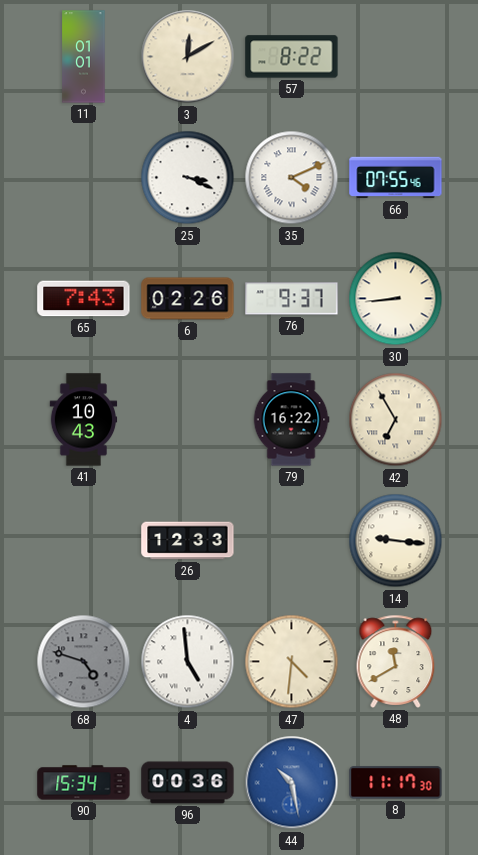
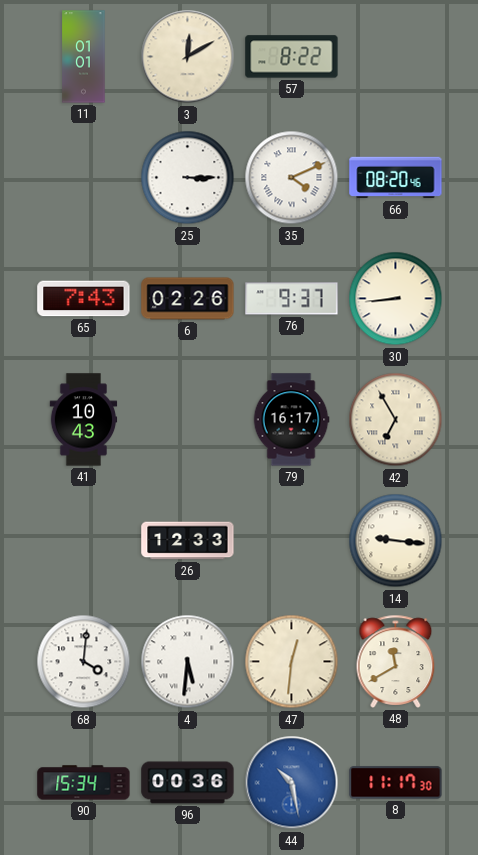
25: 3:19 -> 3:15
66: 07:55 -> 08:20
79: 16:22 -> 16:17
68: 4:48 -> 4:01
68 dial: grey -> white
4: 4:59 -> 5:31
47: 4:31 -> 12:31
